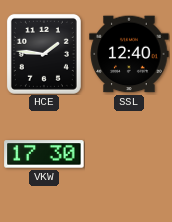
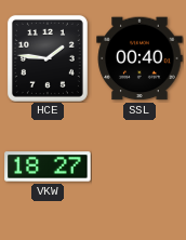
SSL: 12:40 -> 00:40
VKW: 17:30 -> 18:27
